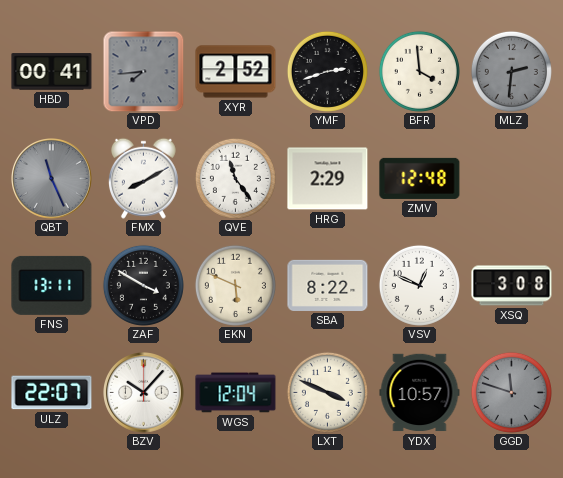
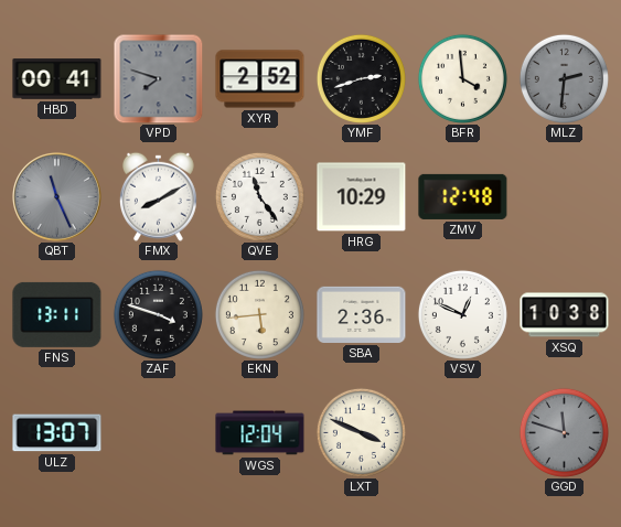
VPD: 7:44 -> 7:48
HRG: 2:29 -> 10:29
ZAF: 3:50 -> 3:48
EKN: 5:49 -> 5:44
SBA: 8:22 -> 2:36
XSQ: 3:08 -> 10:38
ULZ: 22:07 -> 13:07
BZV: 10:07 -> none
YDX: 10:57 -> none
